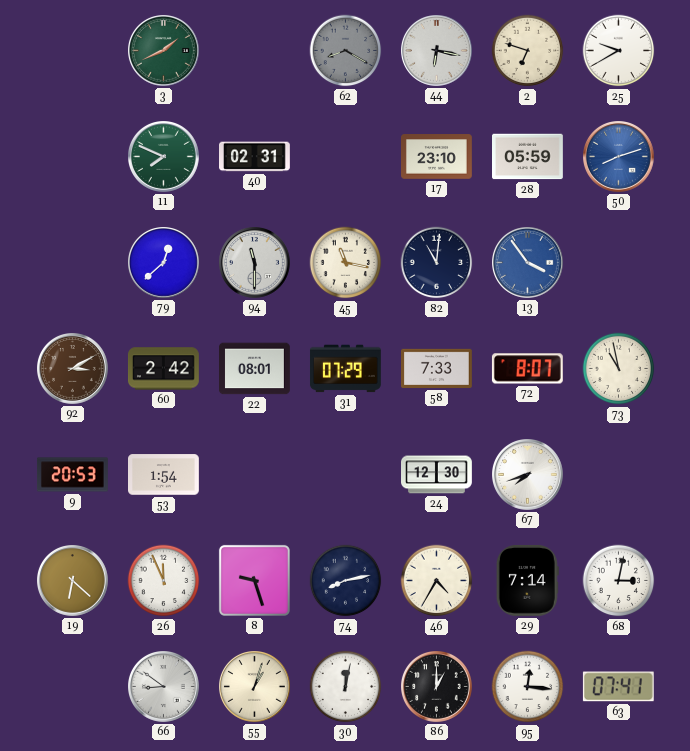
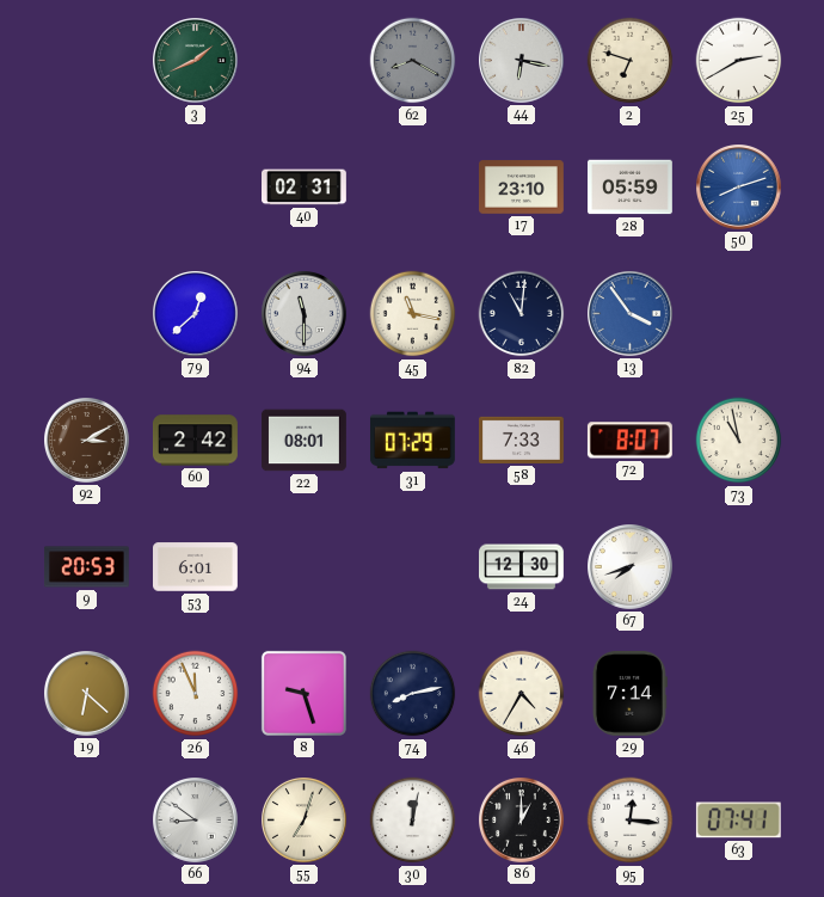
25: 9:40 -> 2:40
11: 7:49 -> none
53: 1:54 -> 6:01
68: 3:02 -> none
55: 1:03 -> 7:03
